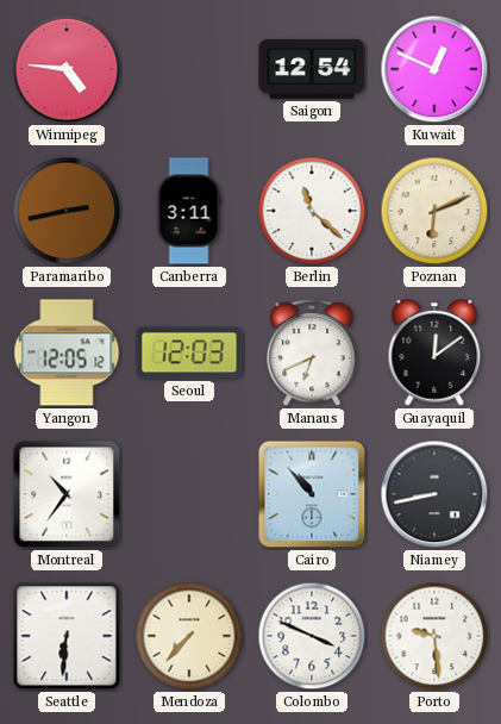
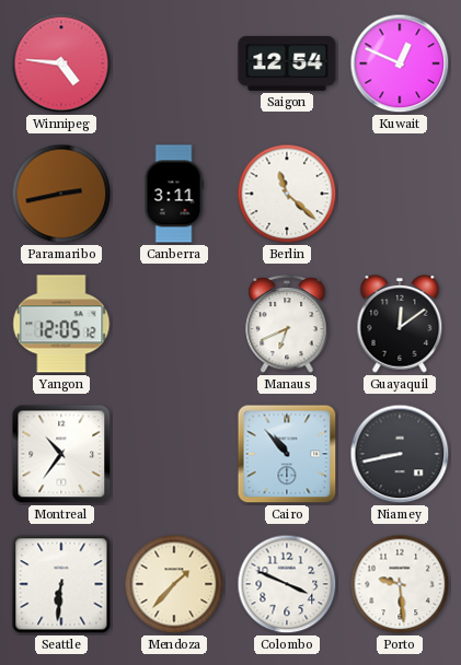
Poznan: 6:11 -> none
Seoul: 12:03 -> none
Mendoza: 7:37 -> 1:37
